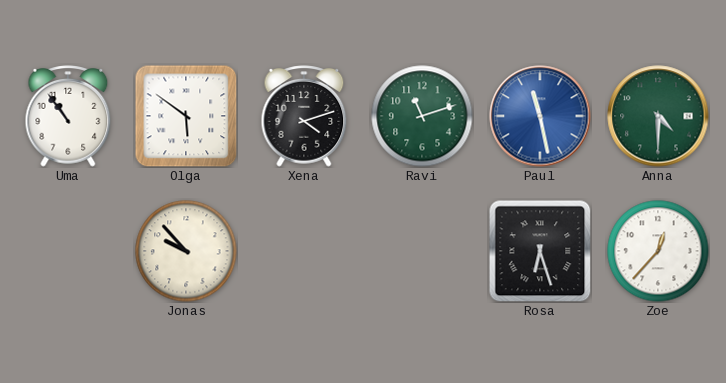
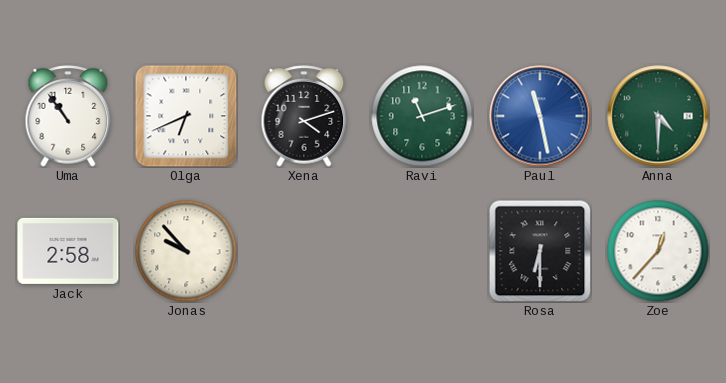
Olga: 5:51 -> 6:41
Jack: none -> 2:58
Rosa: 6:27 -> 6:30
